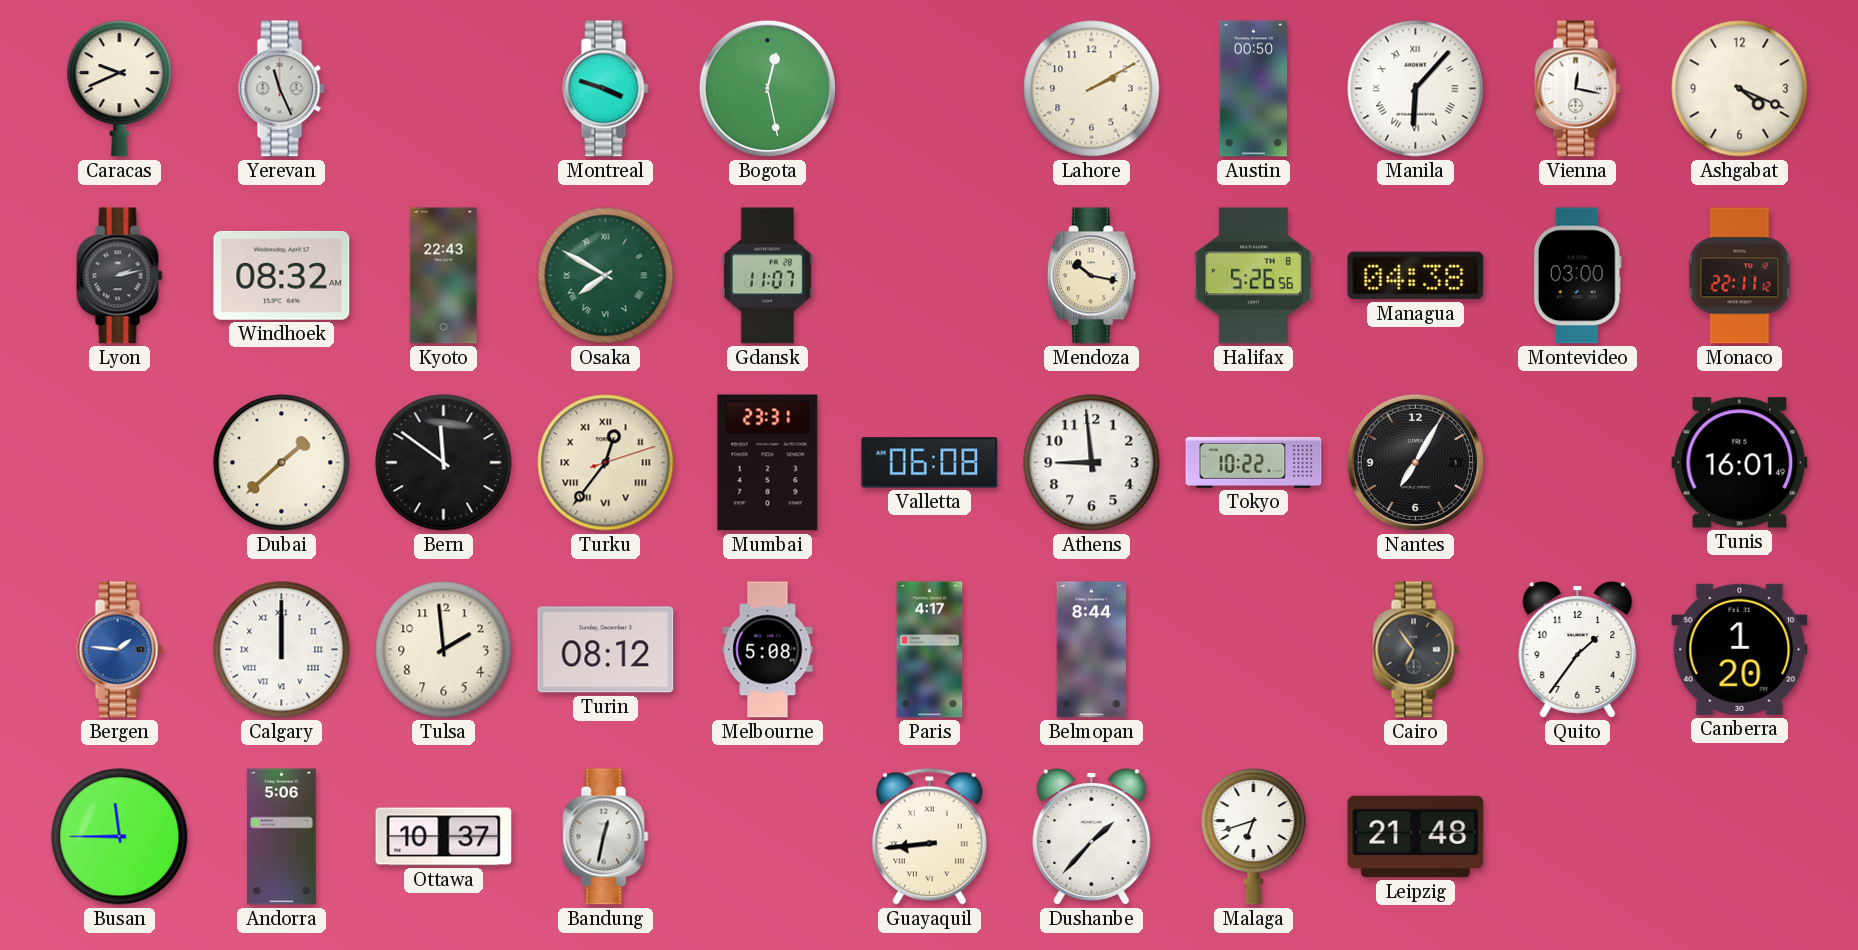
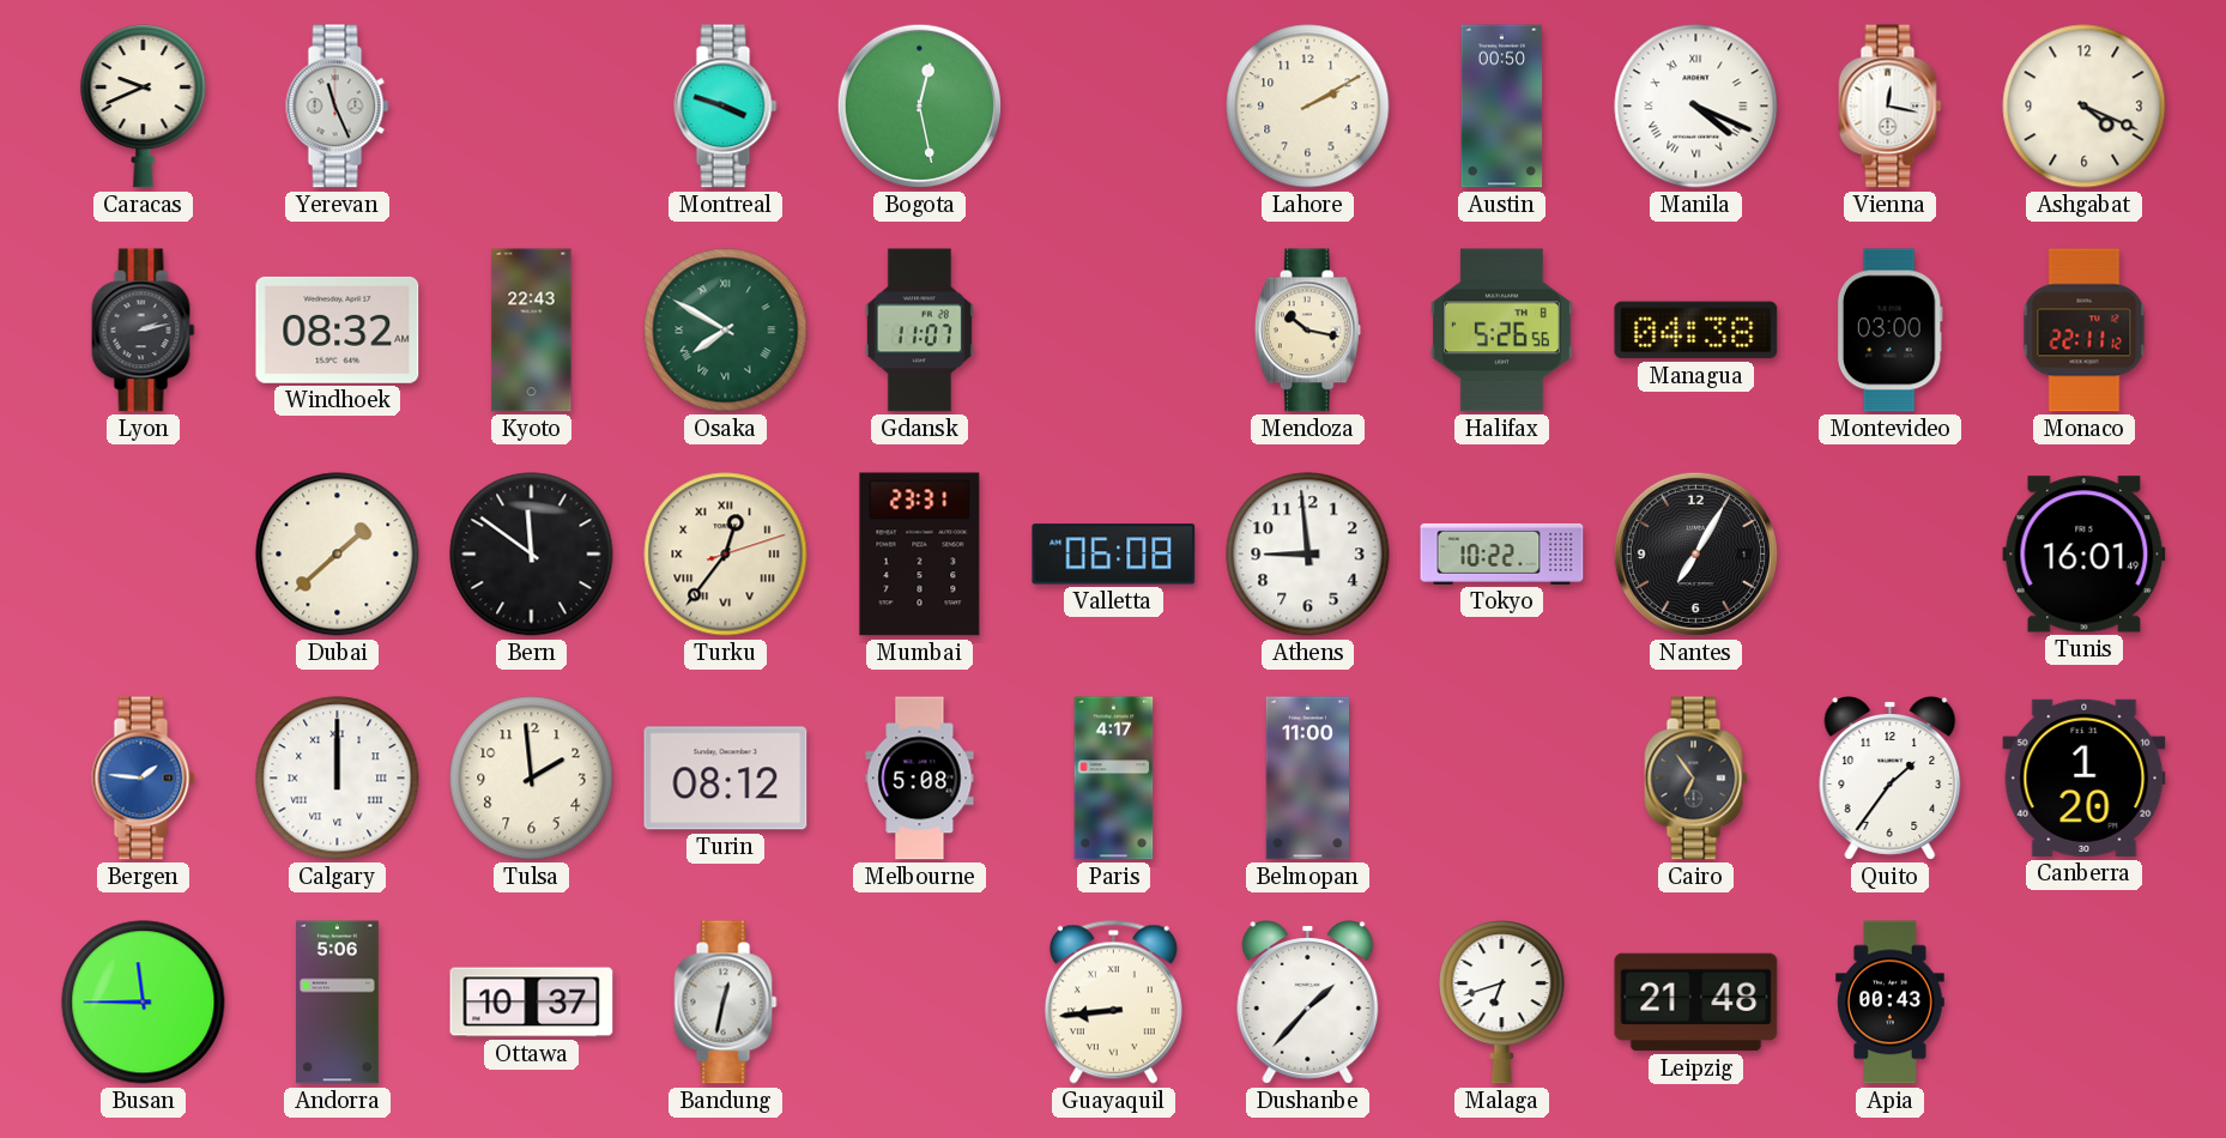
Manila: 6:07 -> 4:19
Belmopan: 8:44 -> 11:00
Apia: none -> 00:43
